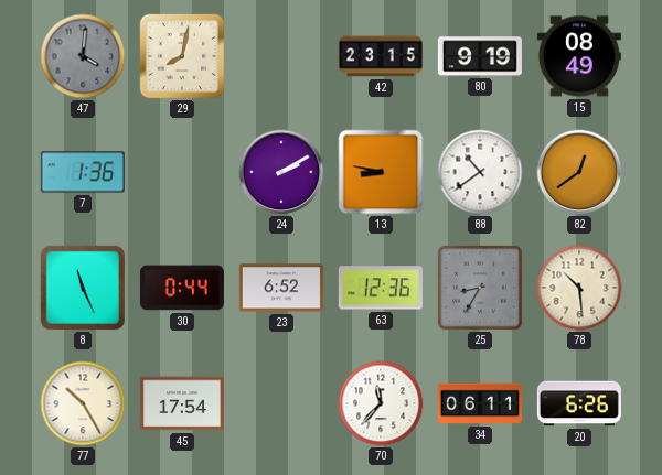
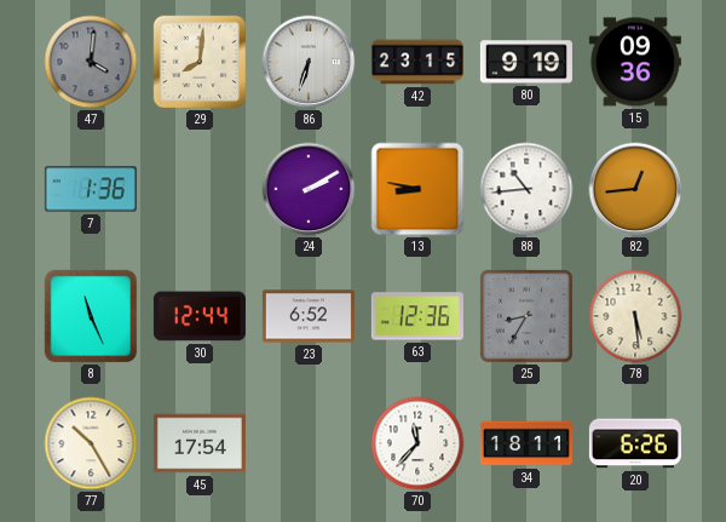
29: 8:02 -> 8:01
86: none -> 6:33
15: 08:49 -> 09:36
88: 10:39 -> 10:44
82: 12:39 -> 12:44
30: 0:44 -> 12:44
78: 10:29 -> 5:29
34: 06:11 -> 18:11
